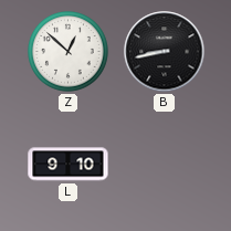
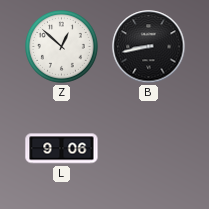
L: 9:10 -> 9:06
